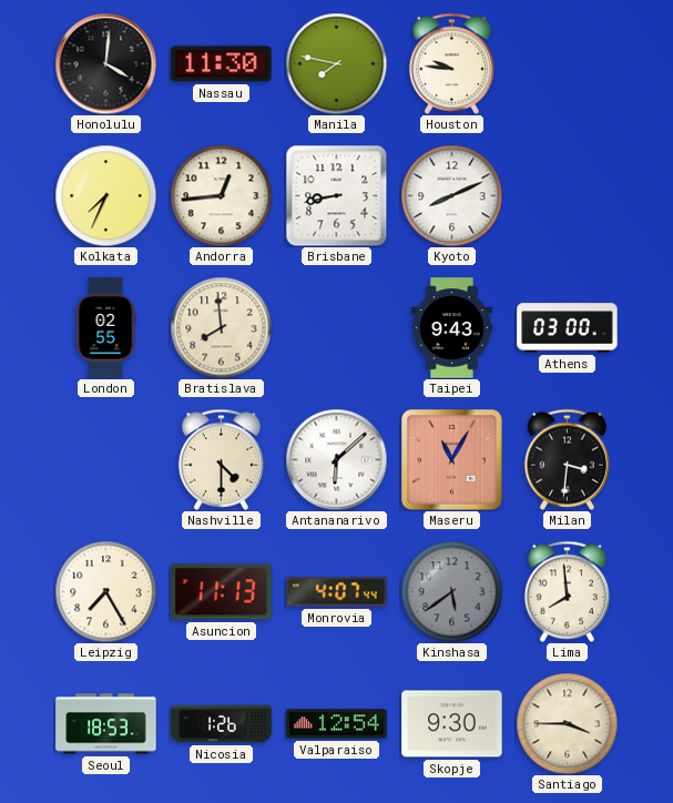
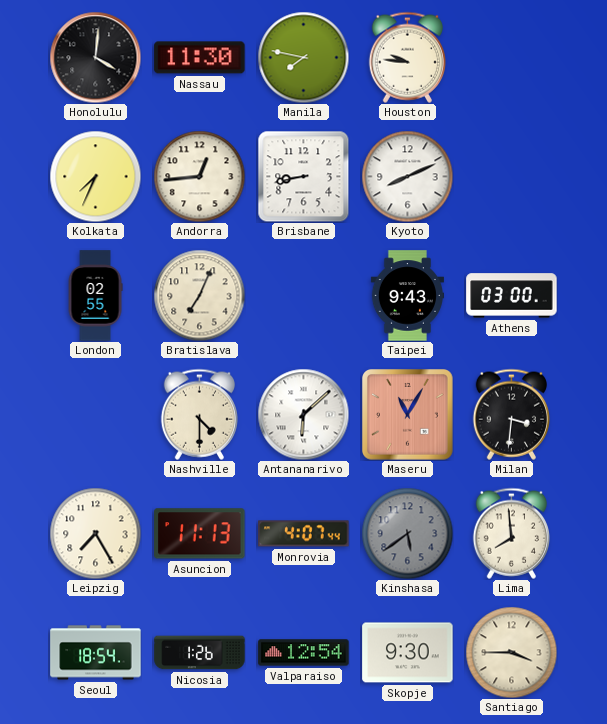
Bratislava: 7:59 -> 7:04
Seoul: 18:53 -> 18:54
